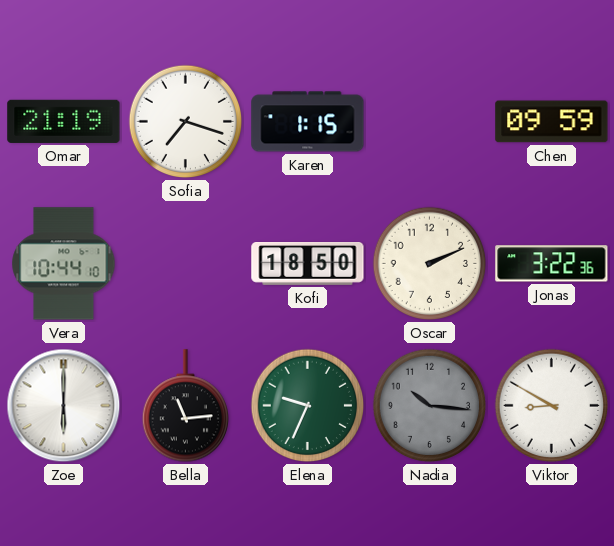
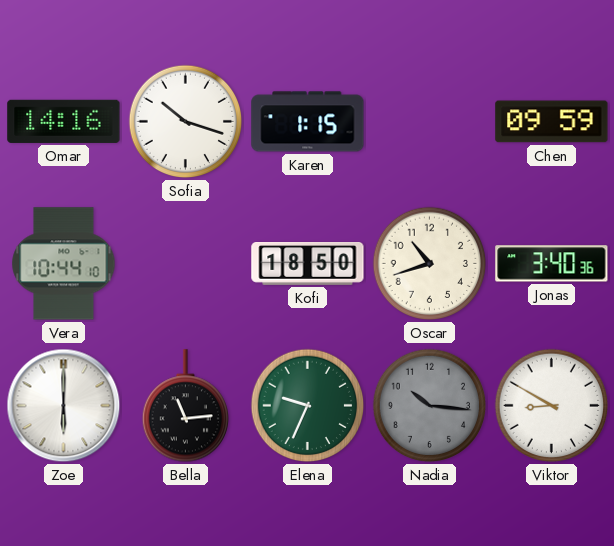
Omar: 21:19 -> 14:16
Sofia: 7:18 -> 10:18
Oscar: 2:11 -> 10:42
Jonas: 3:22 -> 3:40
